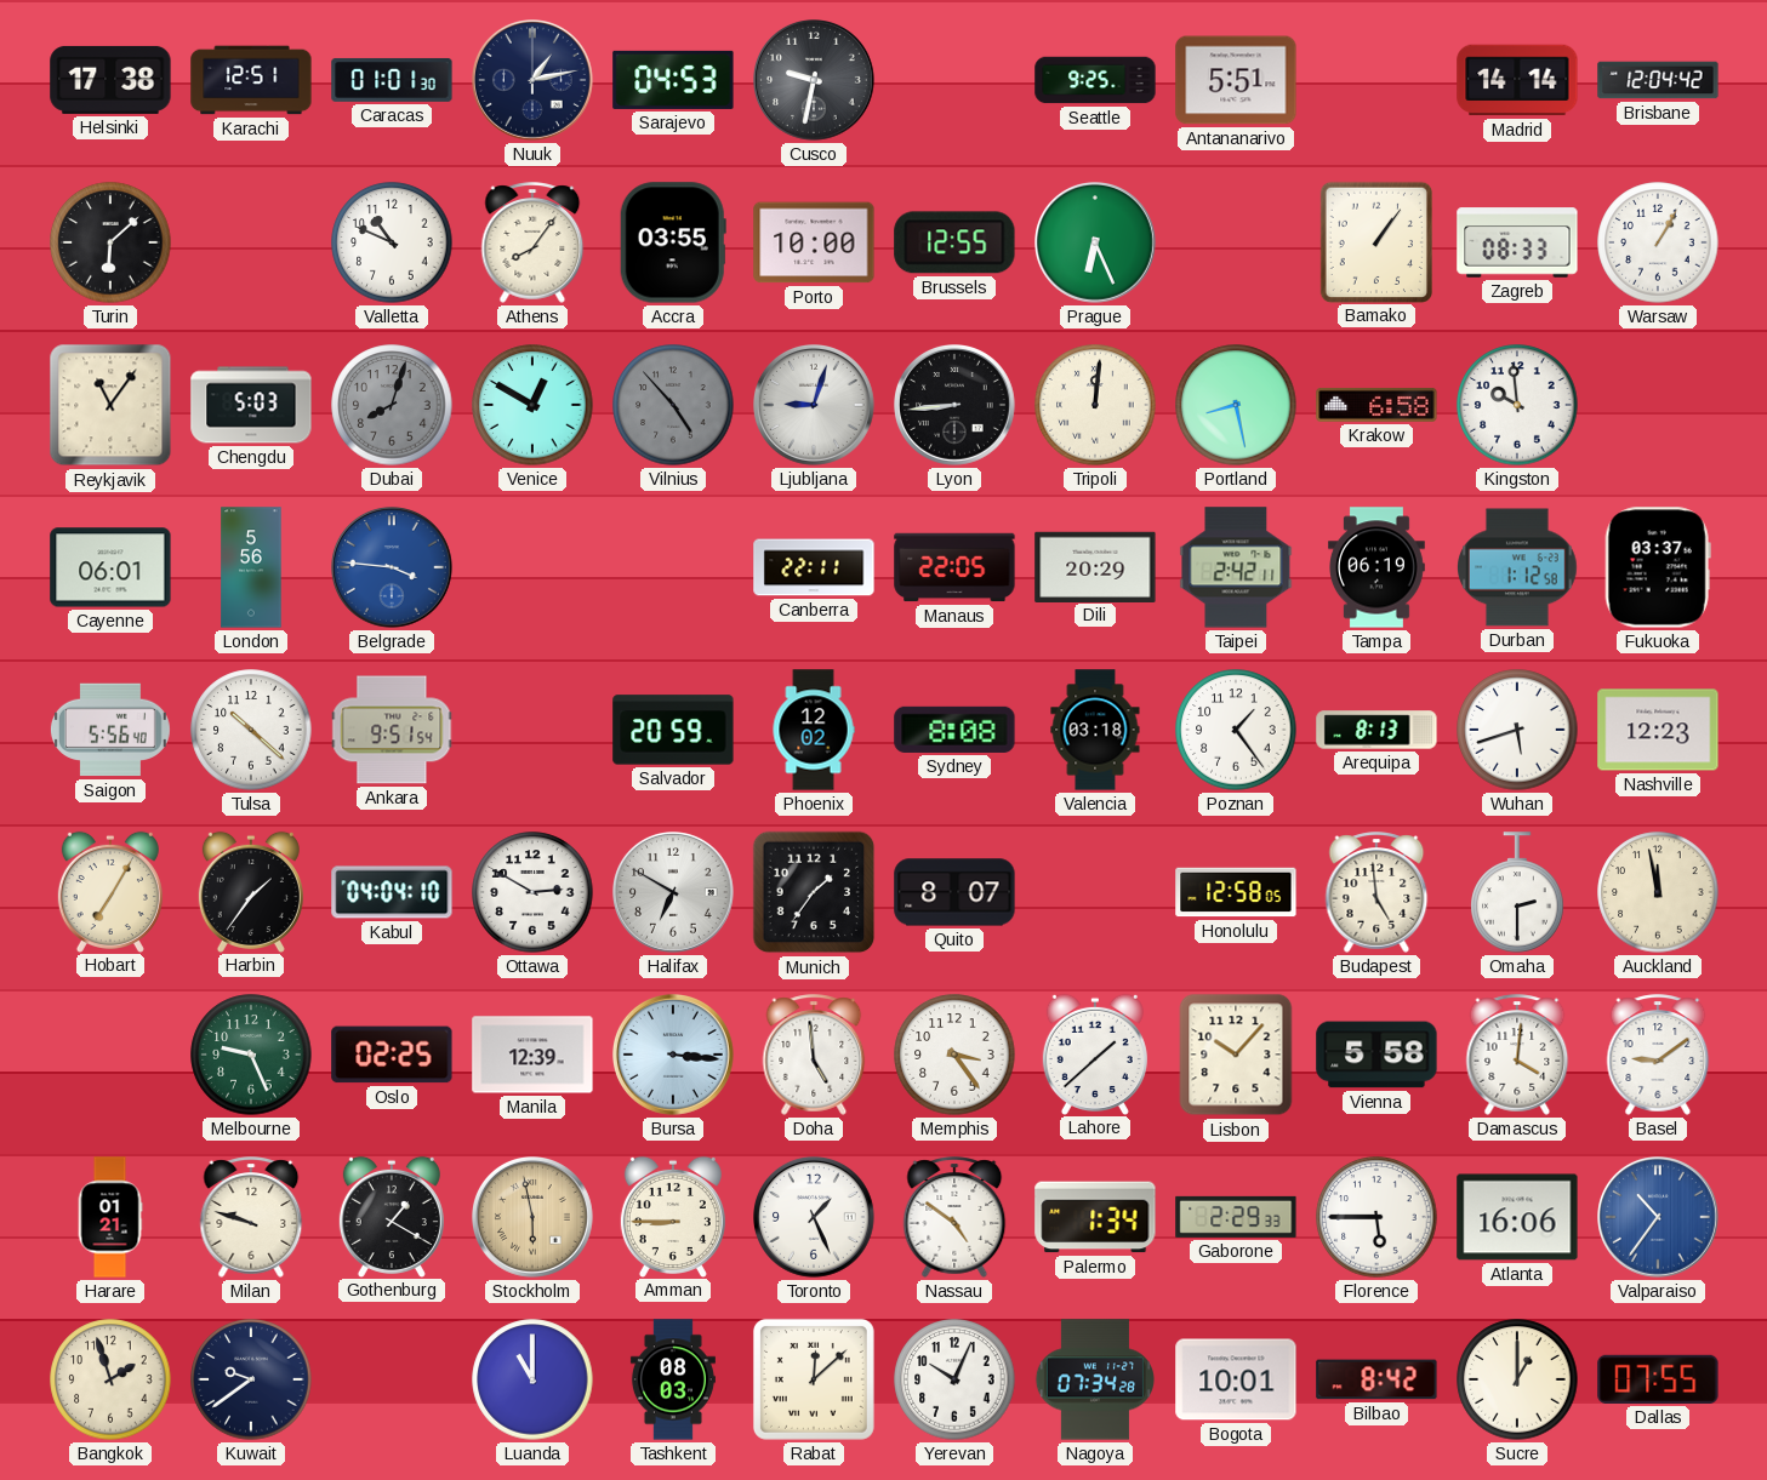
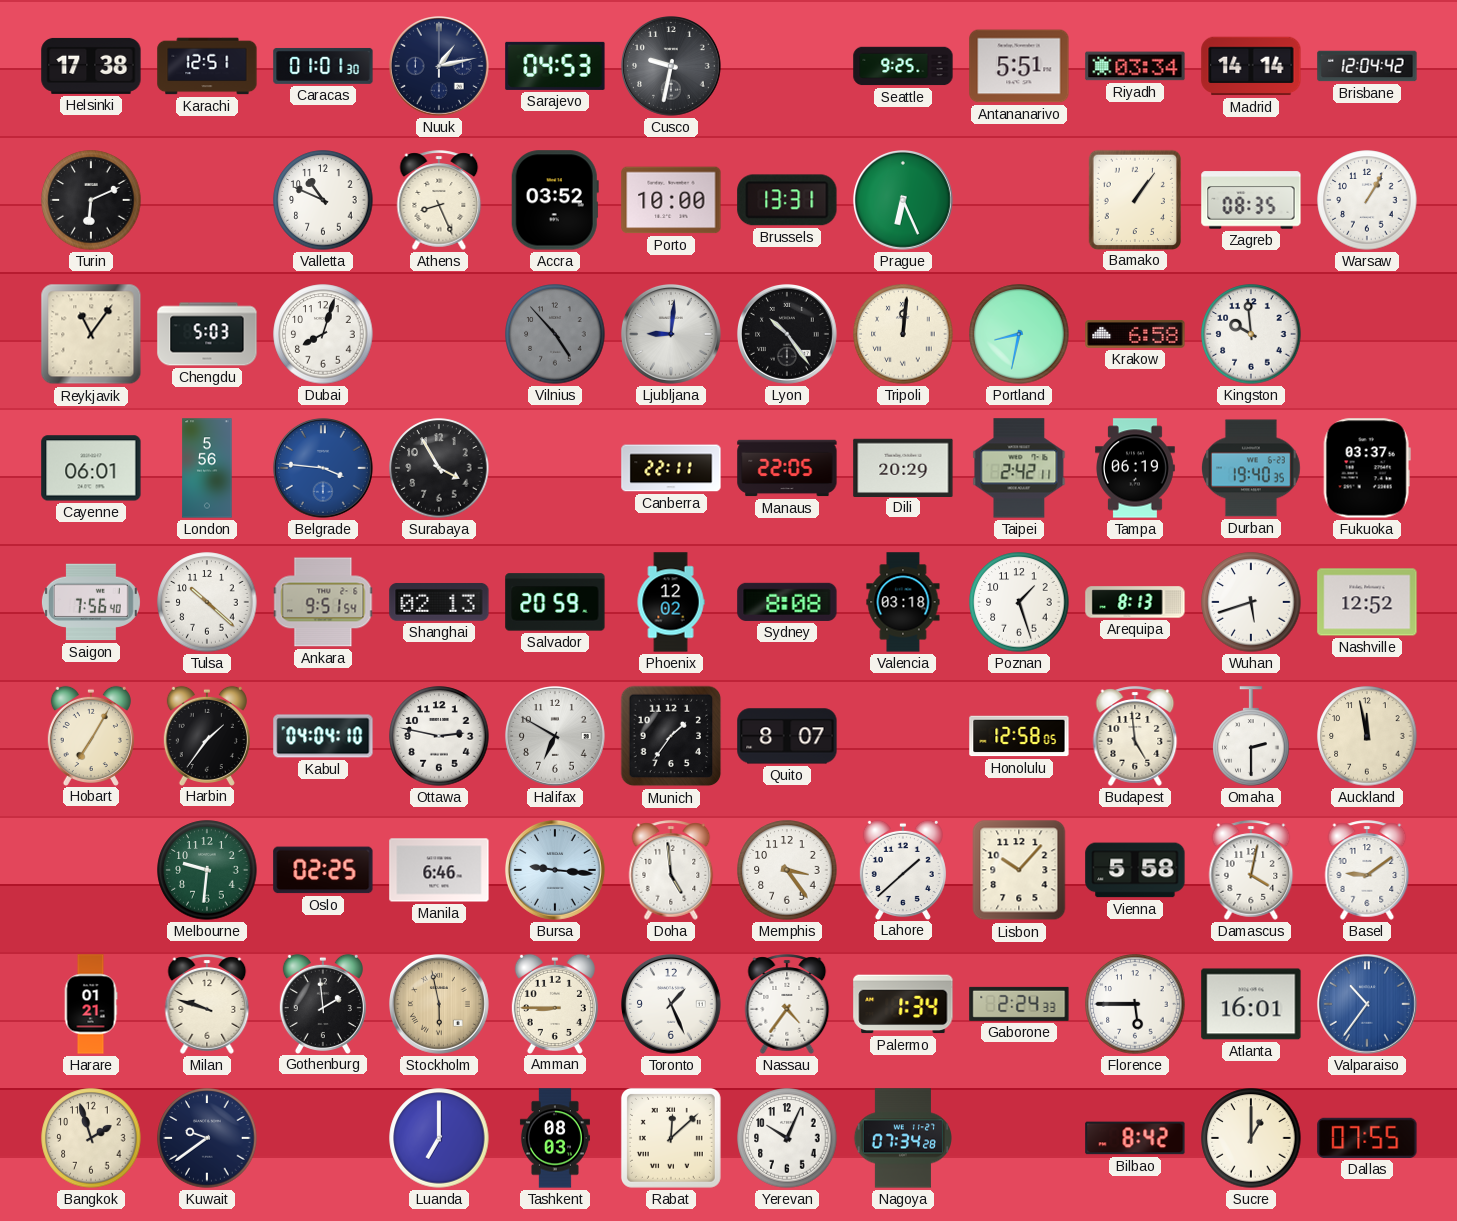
Riyadh: none -> 03:34
Turin: 6:08 -> 6:11
Athens: 8:06 -> 8:26
Accra: 03:55 -> 03:52
Brussels: 12:55 -> 13:31
Zagreb: 08:33 -> 08:35
Dubai dial: grey -> white
Venice: 12:50 -> none
Ljubljana: 9:03 -> 9:01
Lyon: 8:44 -> 10:24
Portland: 8:28 -> 8:32
Surabaya: none -> 3:55
Durban: 1:12 -> 19:40
Saigon: 5:56 -> 7:56
Shanghai: none -> 02:13
Poznan: 1:24 -> 1:27
Nashville: 12:23 -> 12:52
Ottawa: 2:50 -> 2:47
Melbourne: 9:26 -> 9:31
Manila: 12:39 -> 6:46
Bursa: 3:16 -> 9:16
Damascus: 4:01 -> 4:02
Gothenburg: 1:20 -> 1:59
Nassau: 4:51 -> 4:36
Gaborone: 2:29 -> 2:24
Atlanta: 16:06 -> 16:01
Luanda: 11:00 -> 7:00
Bogota: 10:01 -> none
